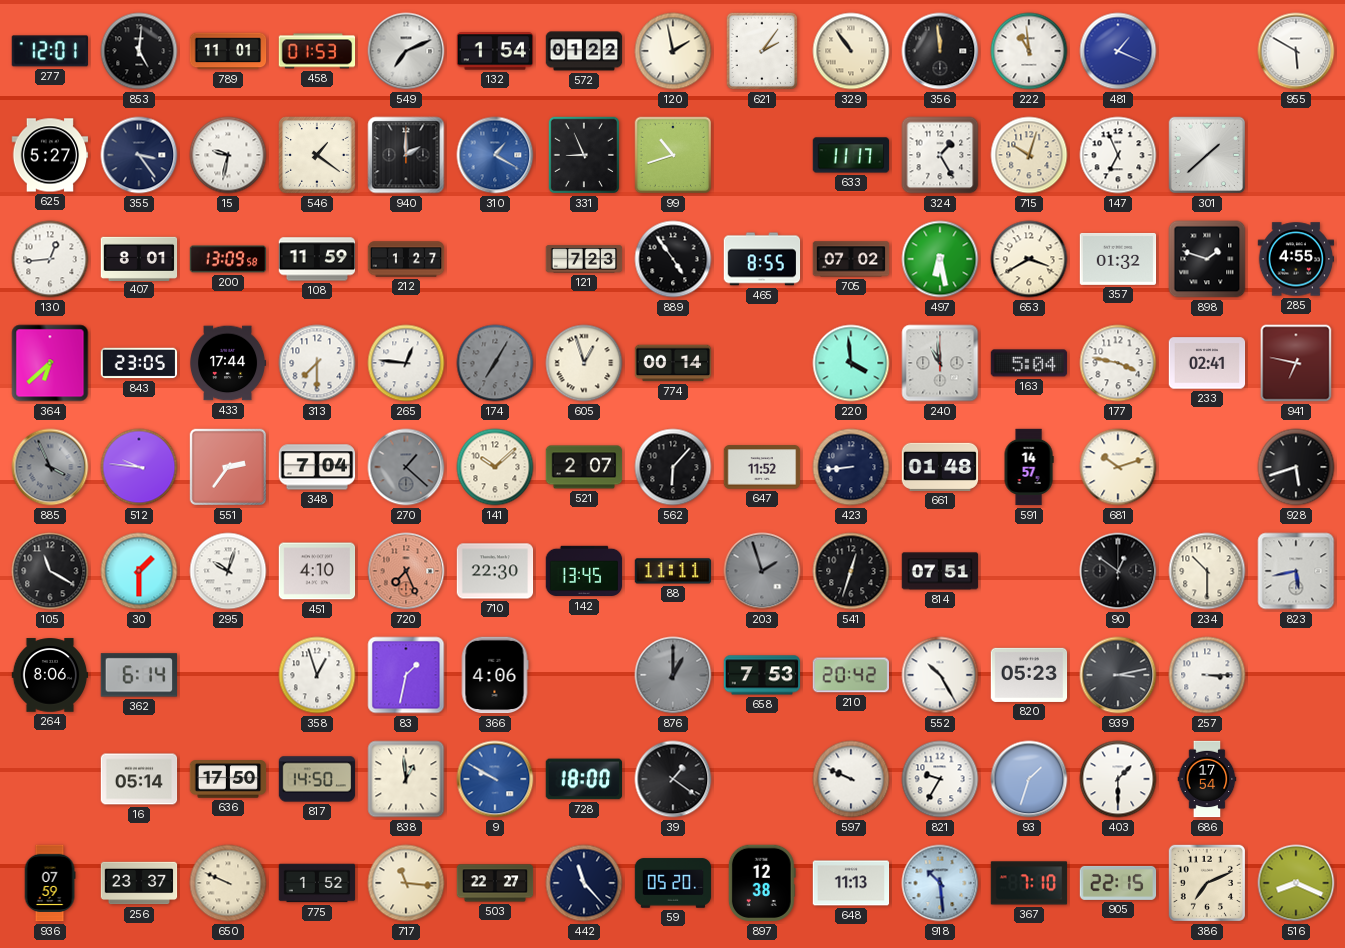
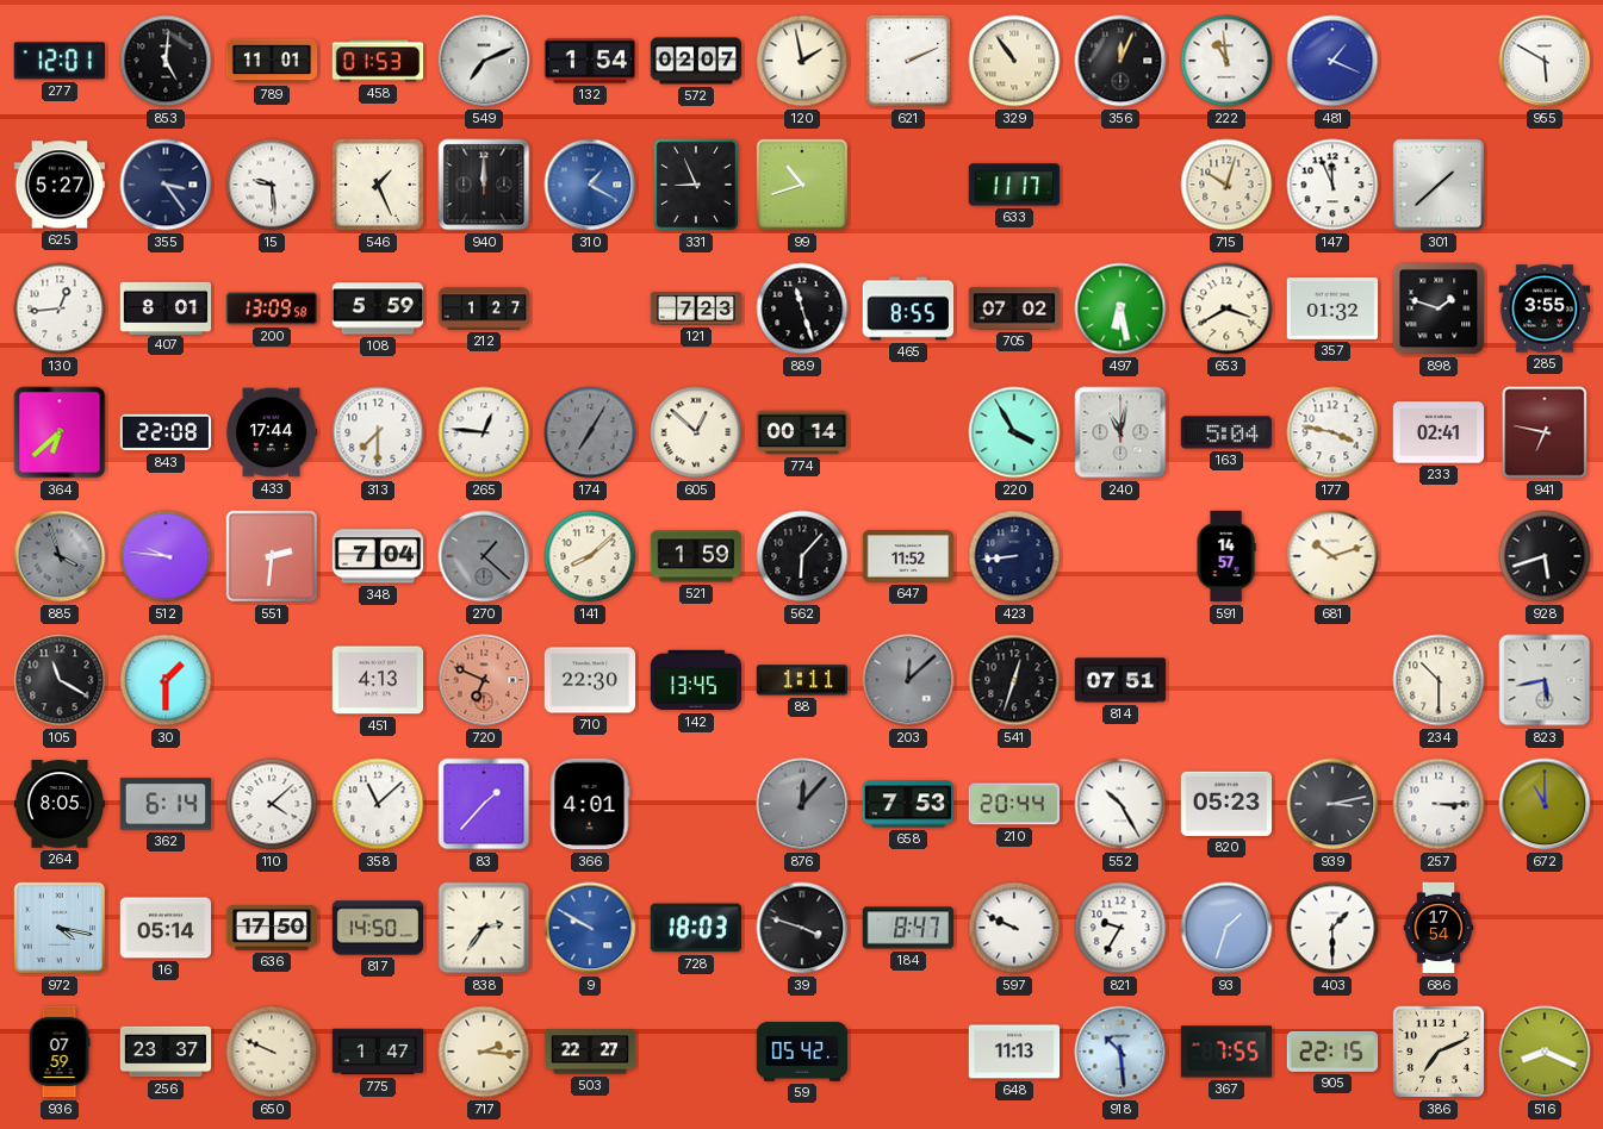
572: 01:22 -> 02:07
621: 2:06 -> 2:11
356: 11:59 -> 12:04
15: 9:32 -> 9:29
546: 1:21 -> 1:26
940: 2:00 -> 12:00
324: 1:25 -> none
147: 6:56 -> 11:56
108: 11:59 -> 5:59
889: 4:54 -> 11:27
285: 4:55 -> 3:55
843: 23:05 -> 22:08
605: 12:57 -> 12:52
220: 3:59 -> 3:55
240: 10:59 -> 11:02
885: 3:56 -> 3:57
551: 2:36 -> 2:31
141: 10:08 -> 8:08
521: 2:07 -> 1:59
661: 01:48 -> none
295: 10:03 -> none
451: 4:10 -> 4:13
720: 7:26 -> 6:49
88: 11:11 -> 1:11
203: 1:57 -> 12:08
90: 12:51 -> none
264: 8:06 -> 8:05
110: none -> 4:08
358: 12:57 -> 11:08
83: 1:32 -> 1:37
366: 4:06 -> 4:01
876: 1:00 -> 12:07
210: 20:42 -> 20:44
672: none -> 11:00
972: none -> 4:17
838: 12:59 -> 2:36
728: 18:00 -> 18:03
39: 1:21 -> 3:48
184: none -> 8:47
775: 1:52 -> 1:47
717: 11:16 -> 2:16
442: 11:23 -> none
59: 05:20 -> 05:42
897: 12:38 -> none
367: 7:10 -> 7:55
